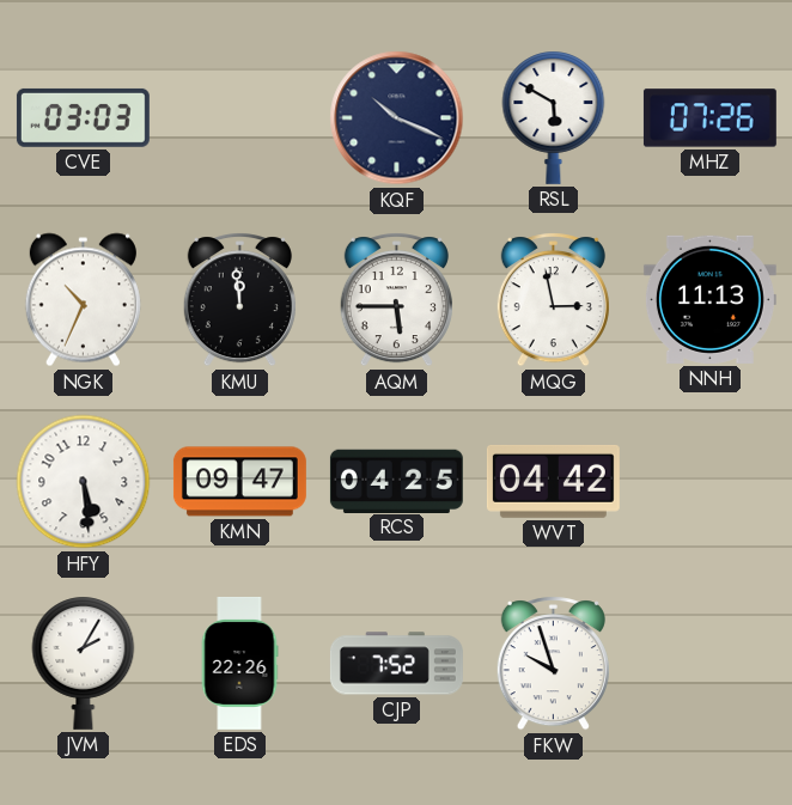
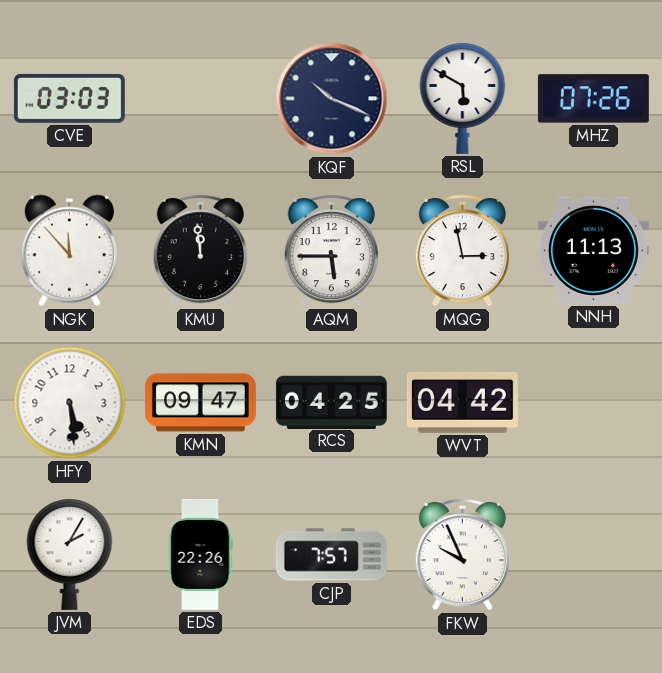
NGK: 10:34 -> 11:53
CJP: 7:52 -> 7:57
FKW: 9:57 -> 9:56
